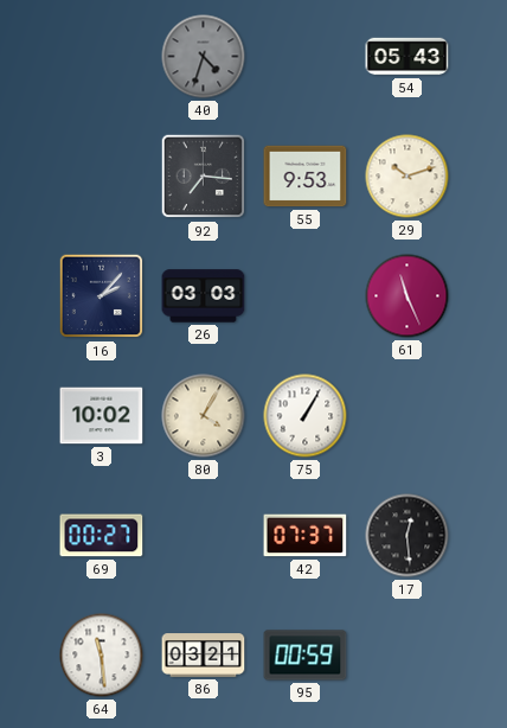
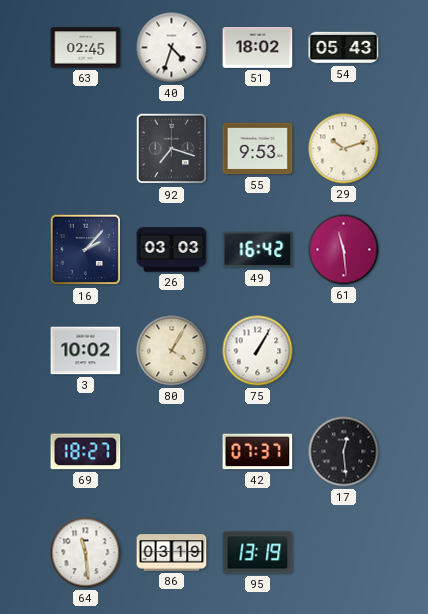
63: none -> 02:45
40 dial: grey -> white
51: none -> 18:02
92: 7:16 -> 7:18
49: none -> 16:42
61: 11:26 -> 11:29
69: 00:27 -> 18:27
86: 03:21 -> 03:19
95: 00:59 -> 13:19
